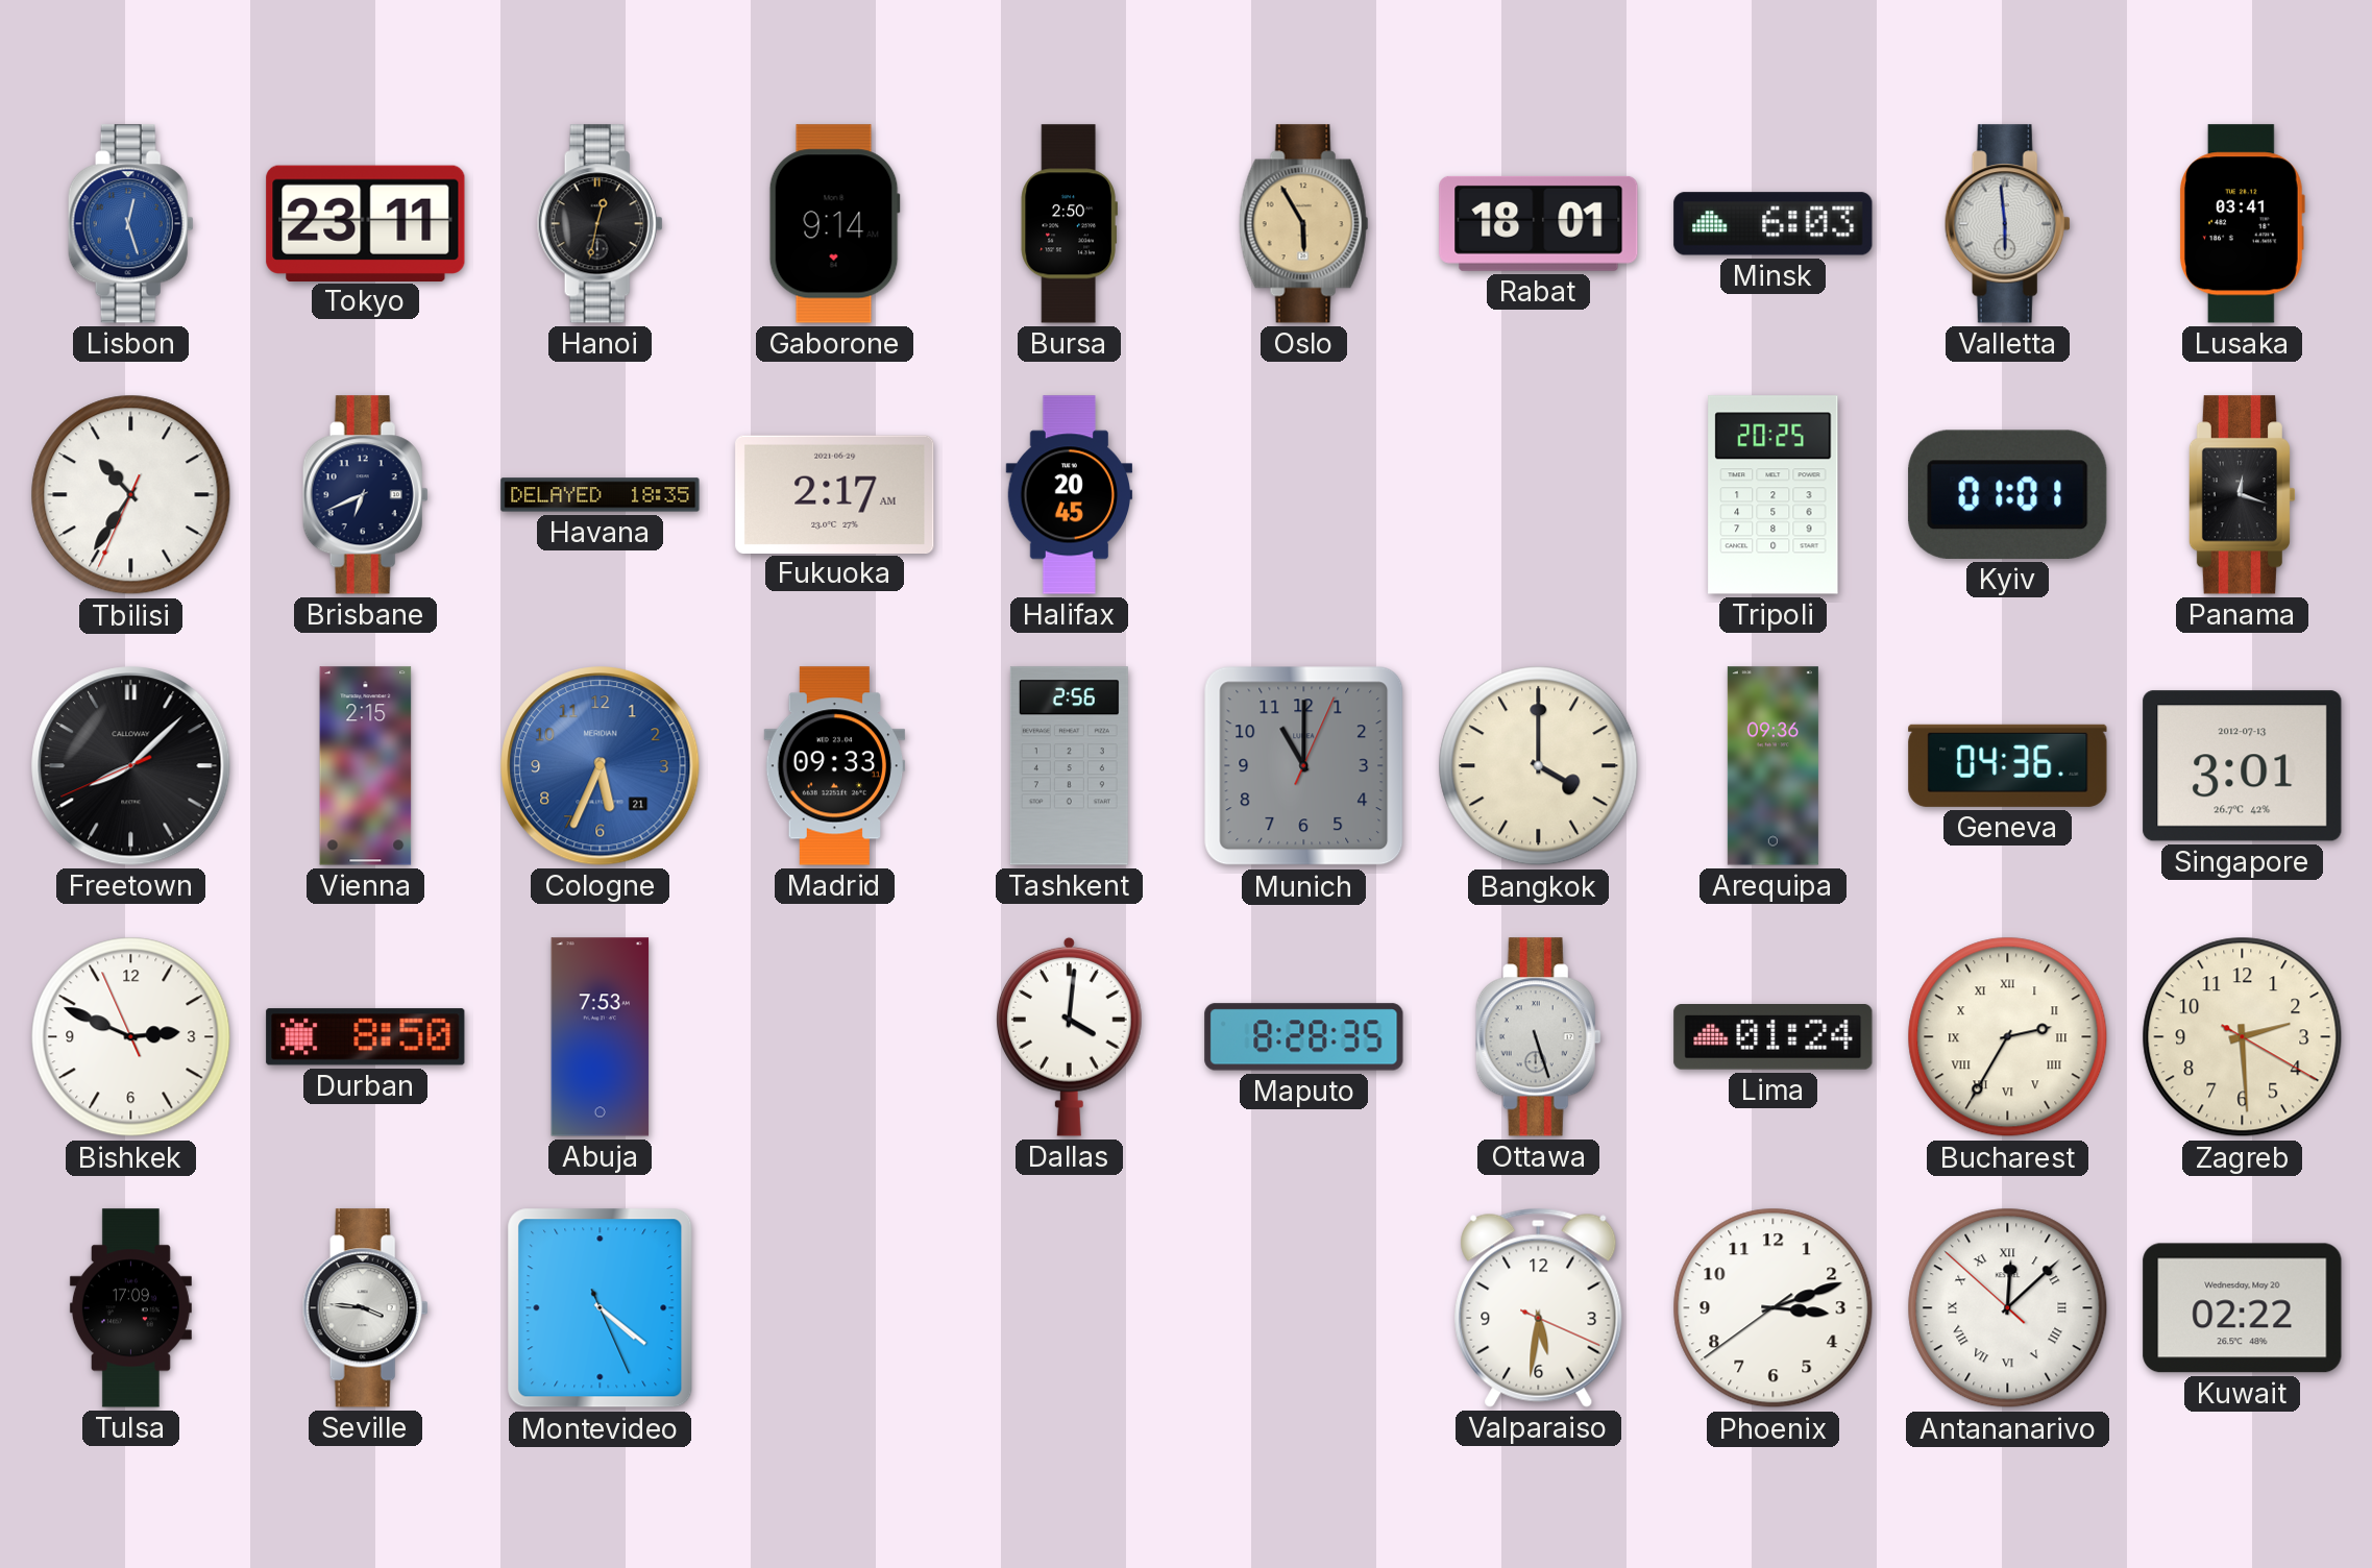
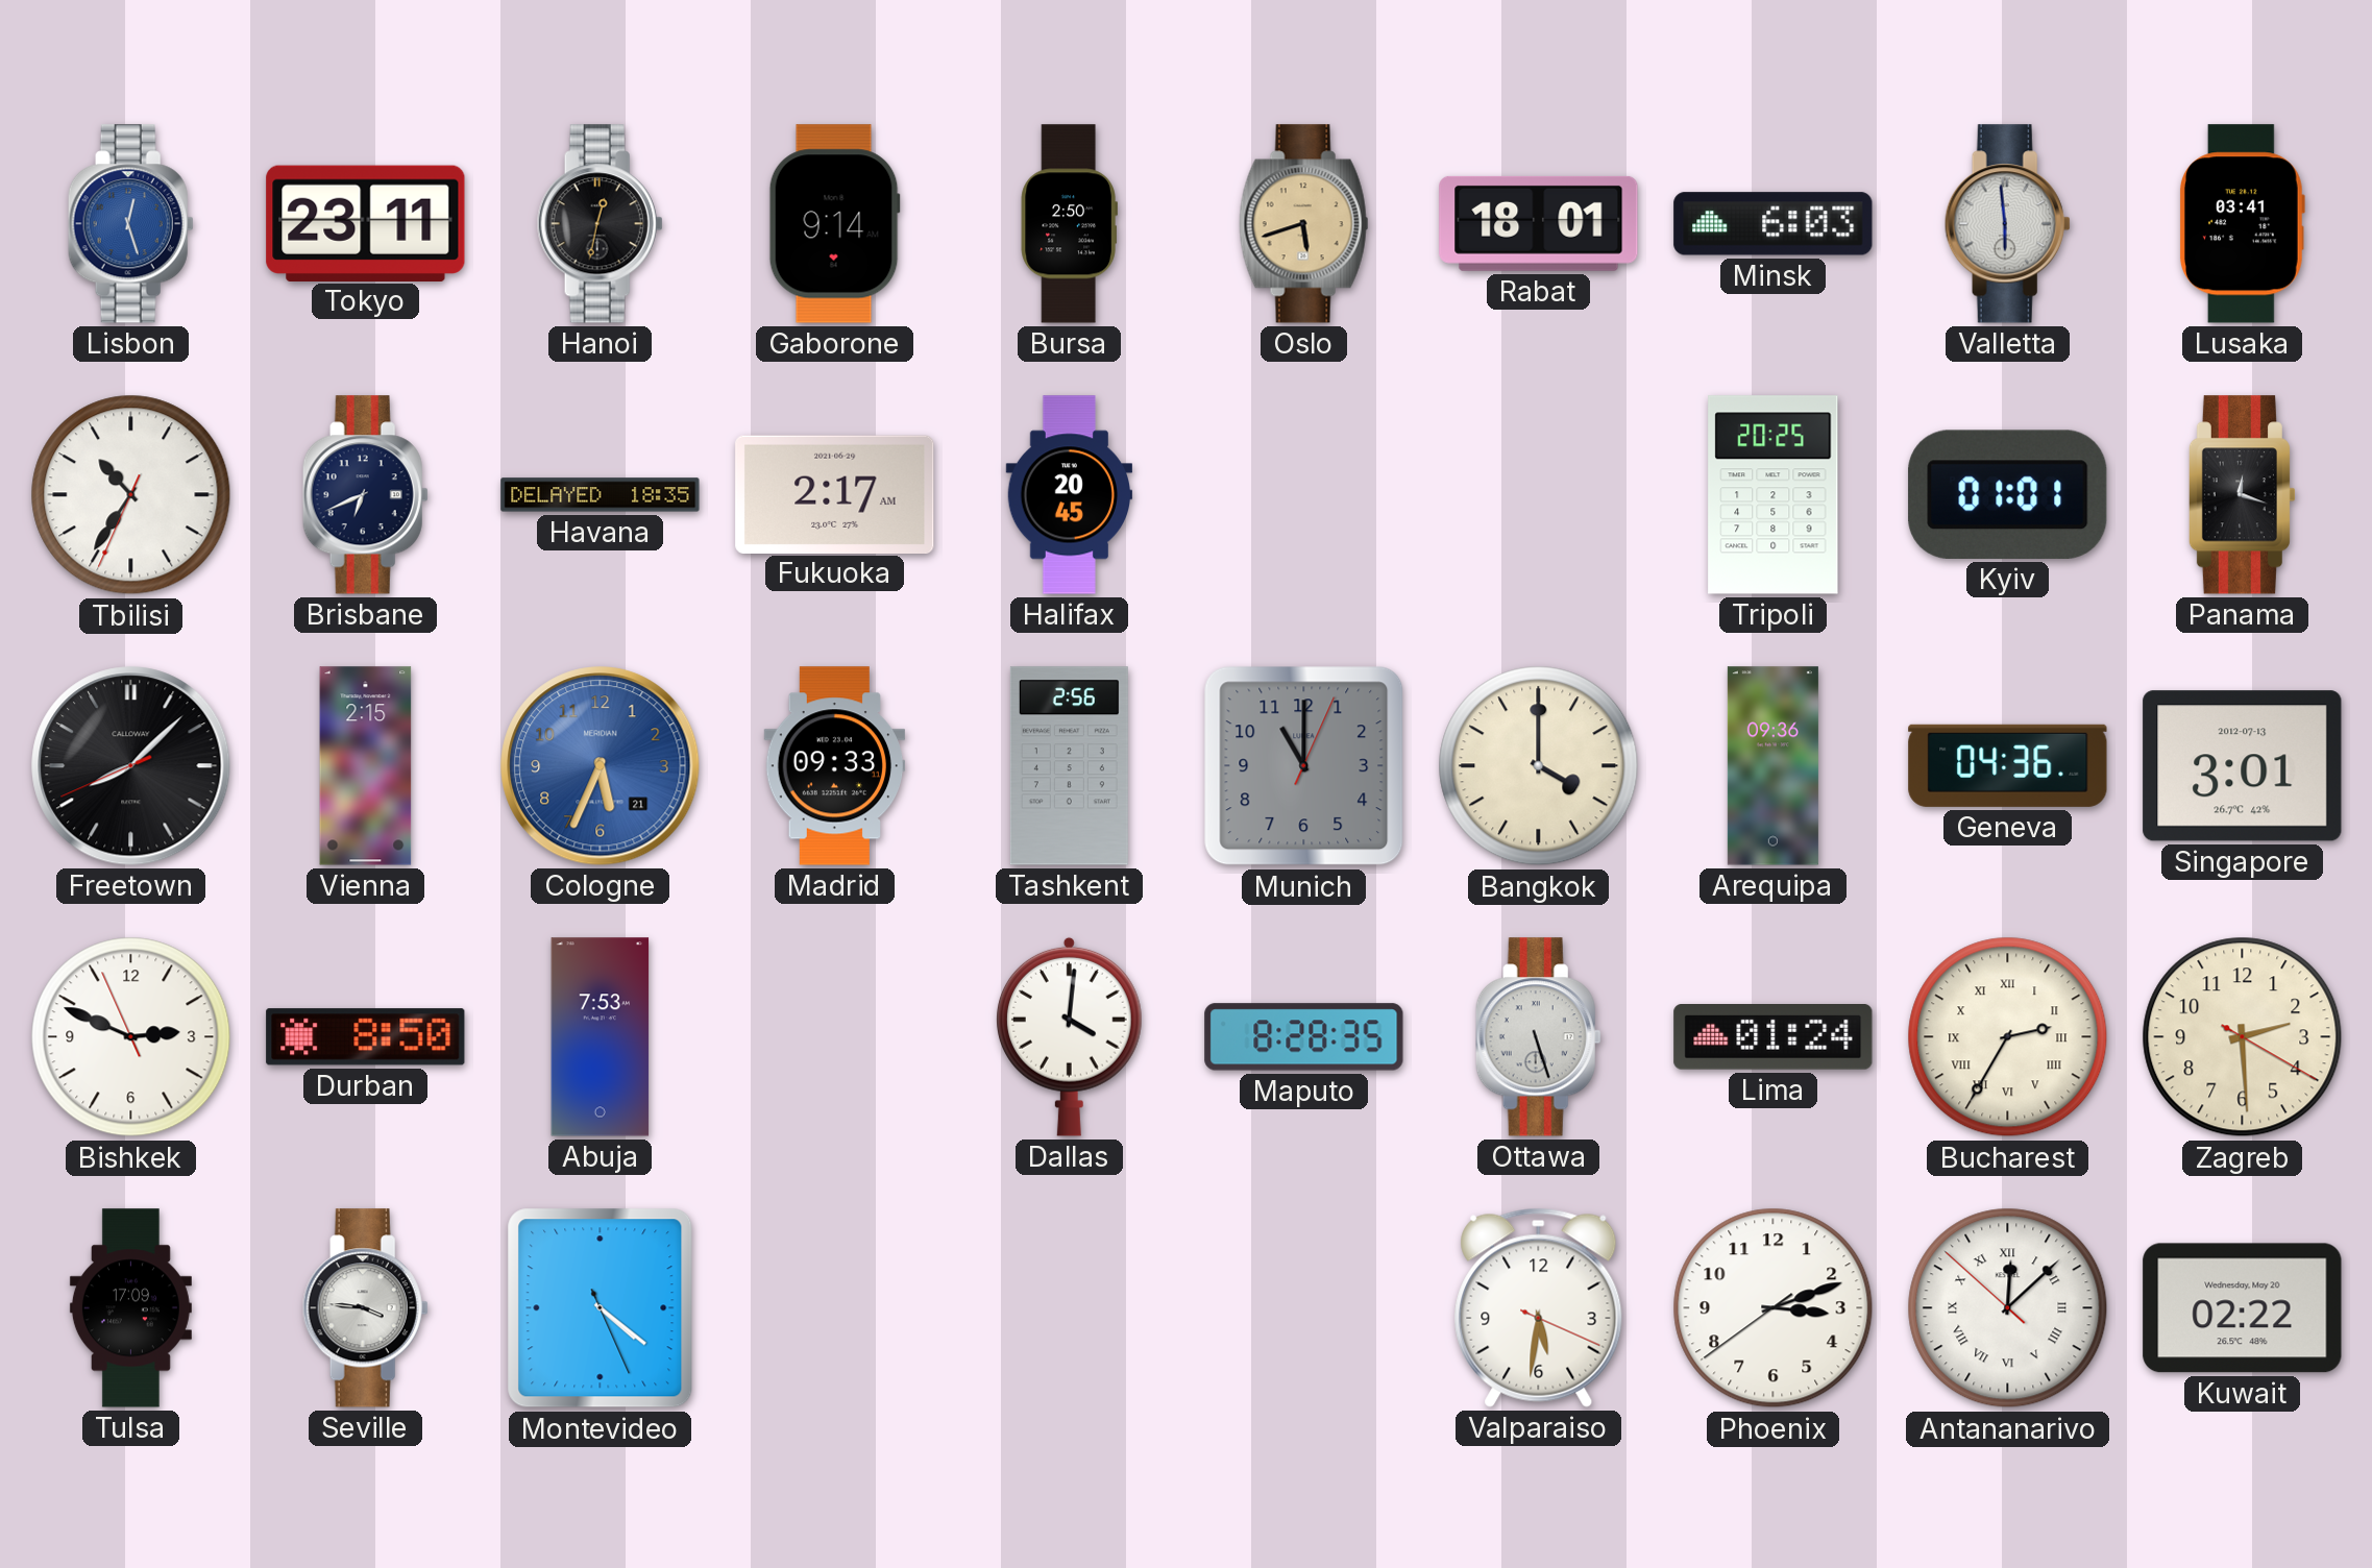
Oslo: 5:55 -> 5:42
